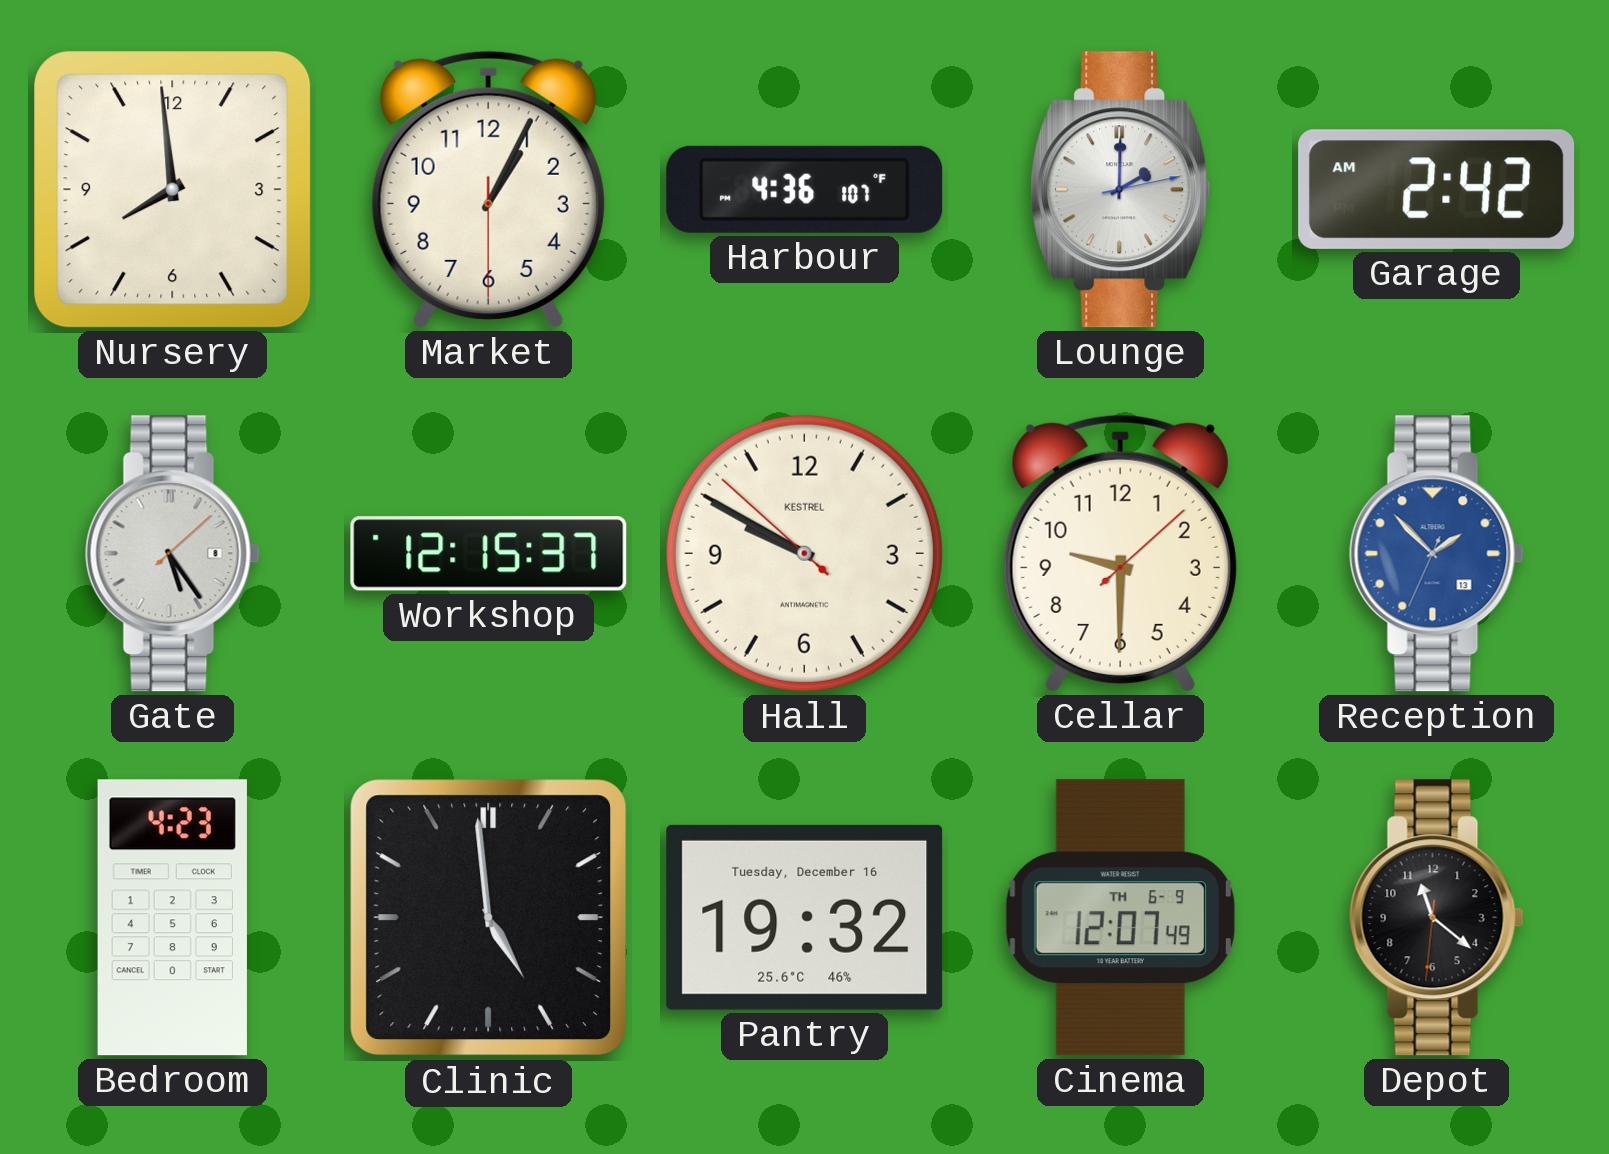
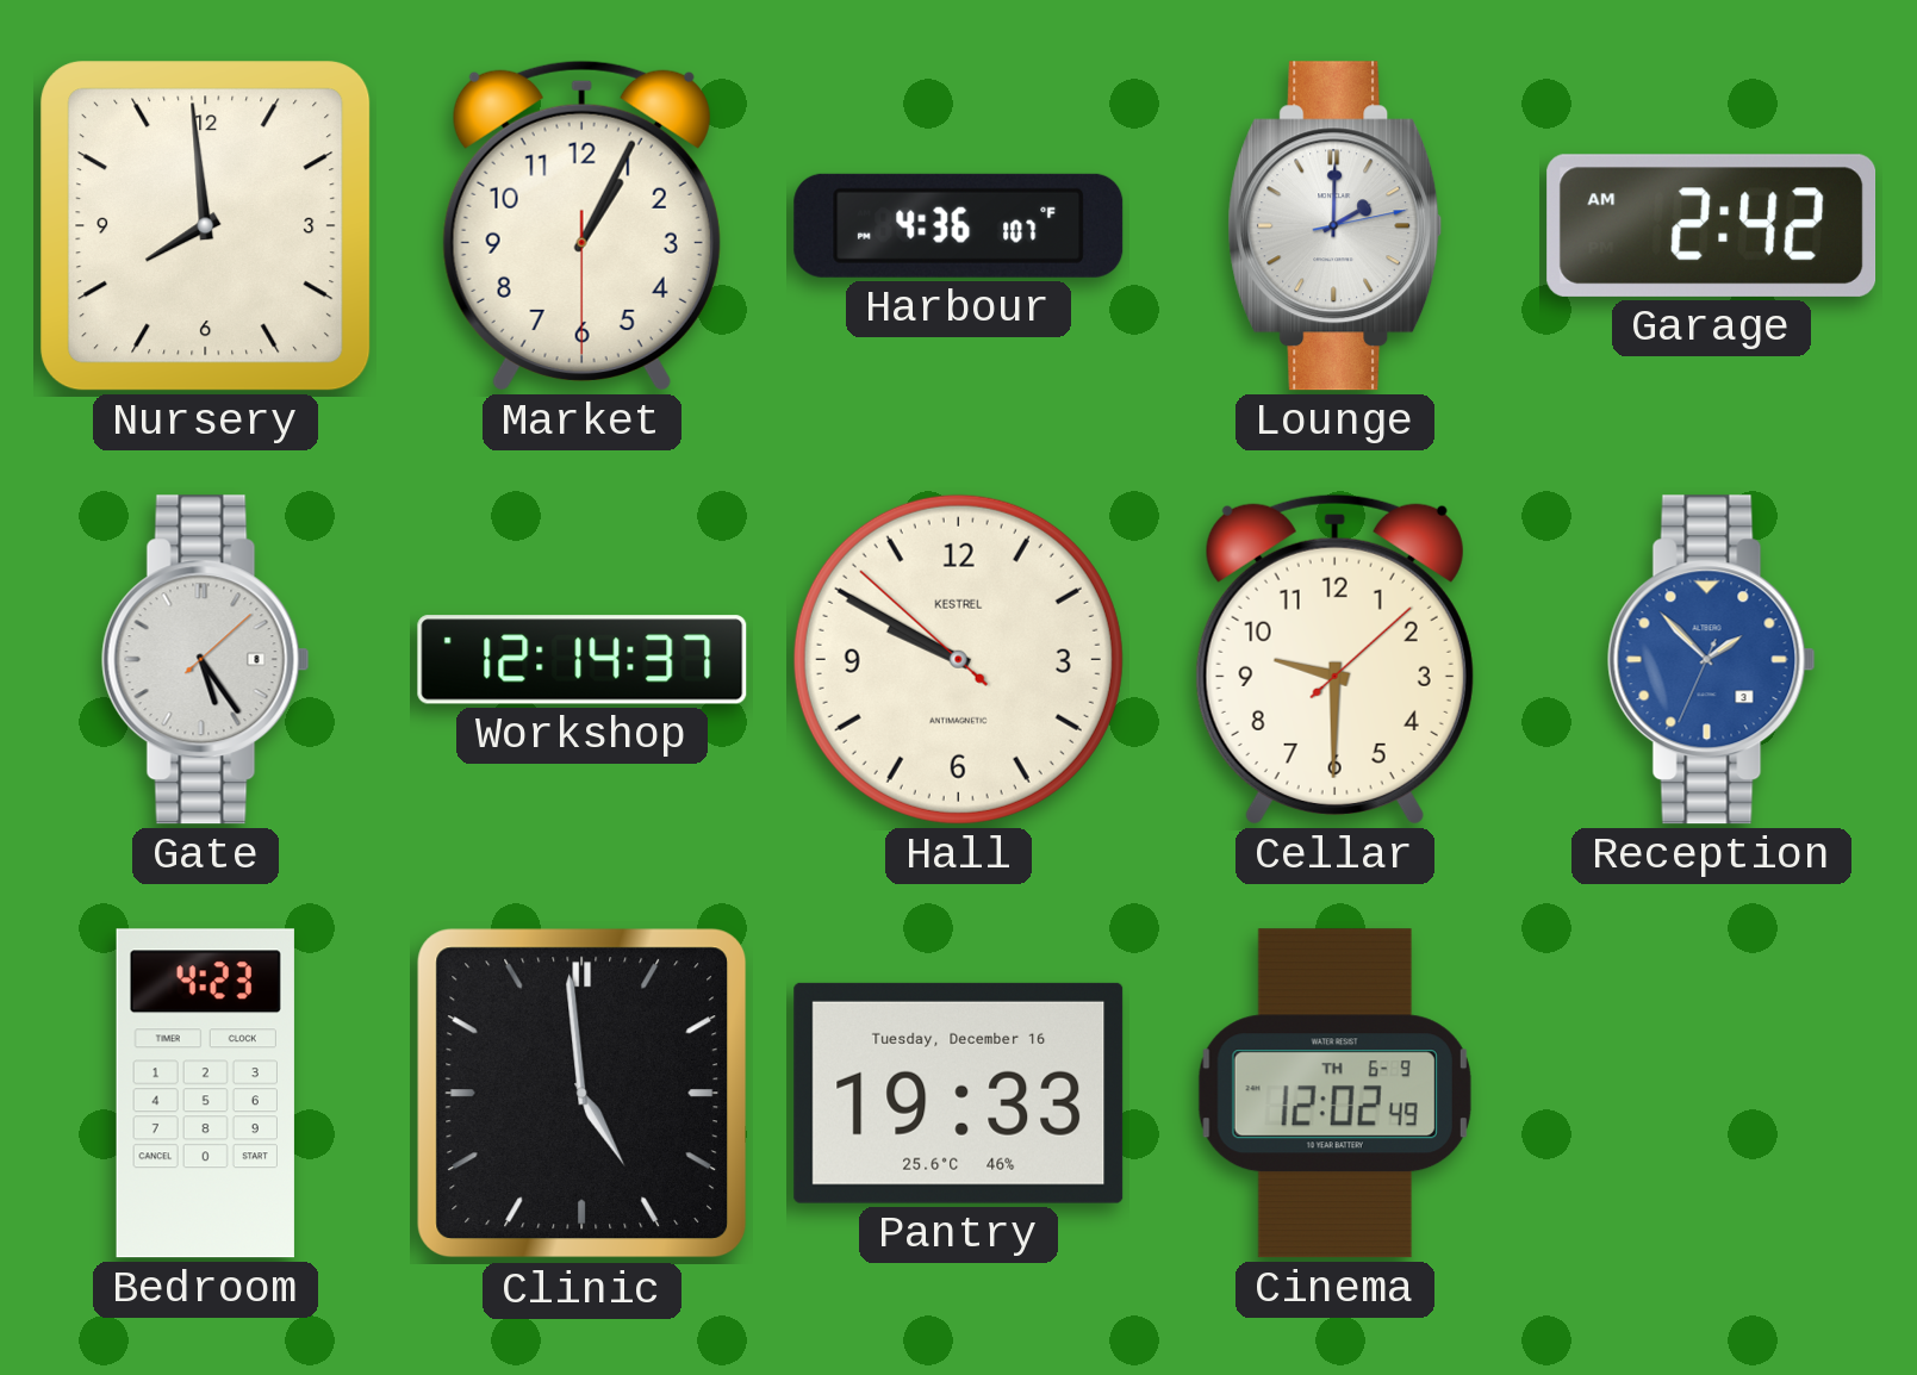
Workshop: 12:15 -> 12:14
Reception date: 13 -> 3
Pantry: 19:32 -> 19:33
Cinema: 12:07 -> 12:02
Depot: 11:21 -> none
